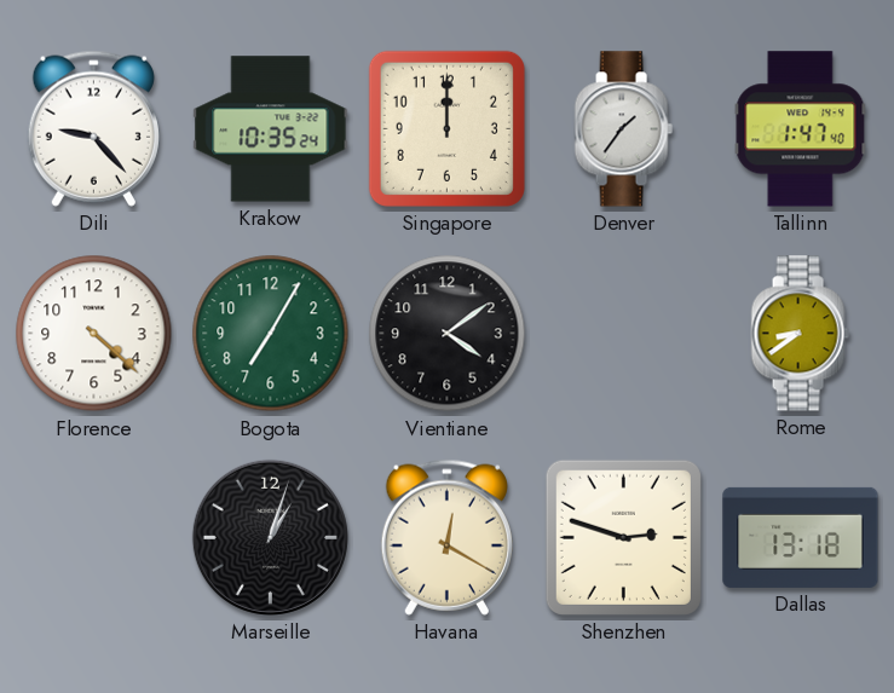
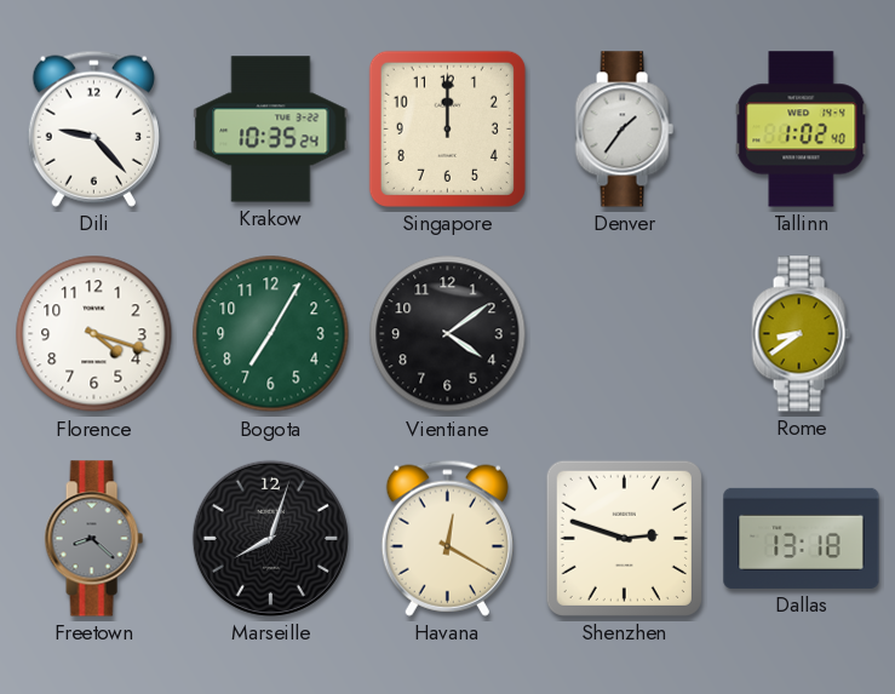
Tallinn: 1:47 -> 1:02
Florence: 4:22 -> 4:18
Freetown: none -> 8:22
Marseille: 1:03 -> 8:03
